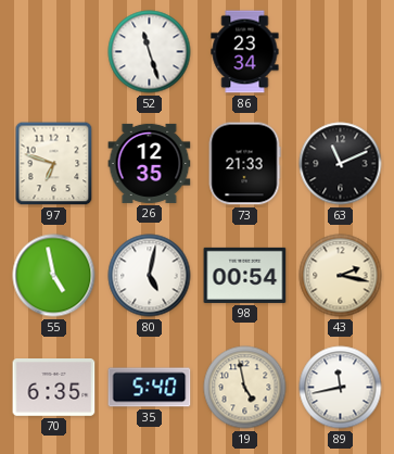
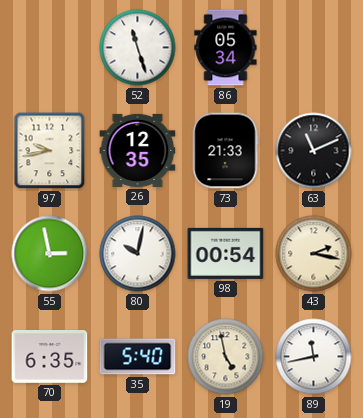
86: 23:34 -> 05:34
97: 6:48 -> 9:43
55: 4:58 -> 2:58
80: 5:02 -> 10:02
